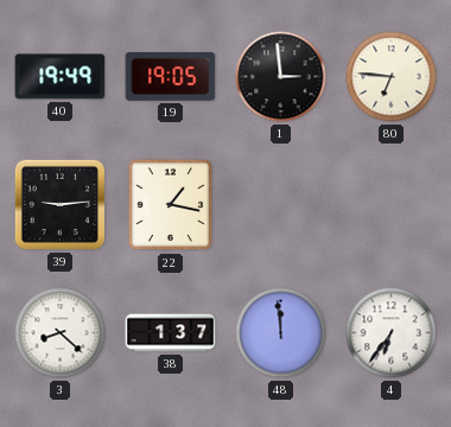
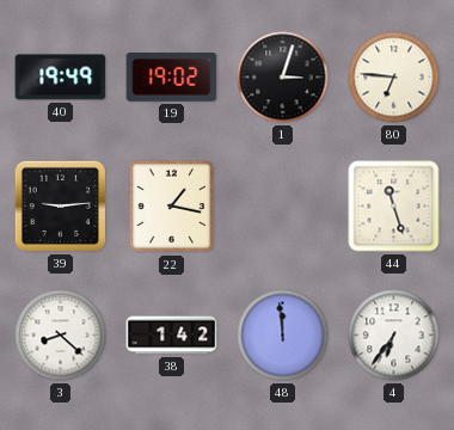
19: 19:05 -> 19:02
1: 2:59 -> 3:03
44: none -> 11:27
38: 1:37 -> 1:42
